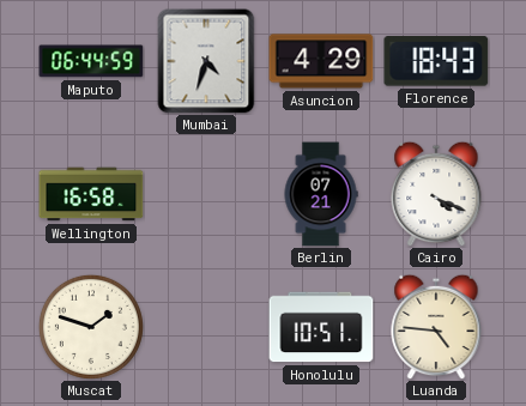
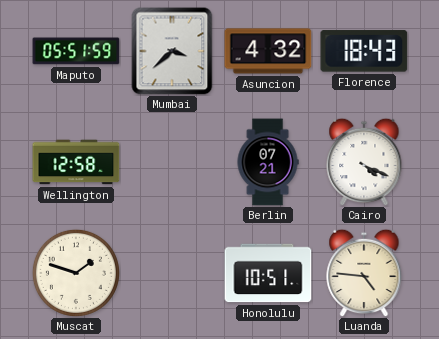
Maputo: 06:44 -> 05:51
Mumbai: 4:33 -> 3:38
Asuncion: 4:29 -> 4:32
Wellington: 16:58 -> 12:58
